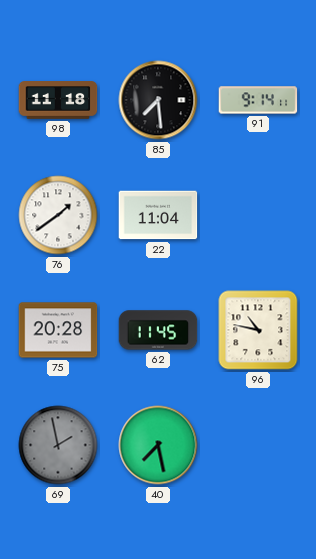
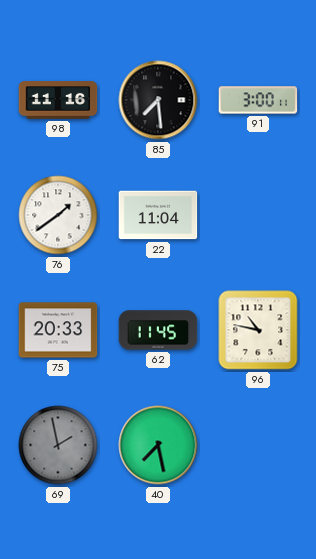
98: 11:18 -> 11:16
91: 9:14 -> 3:00
75: 20:28 -> 20:33
